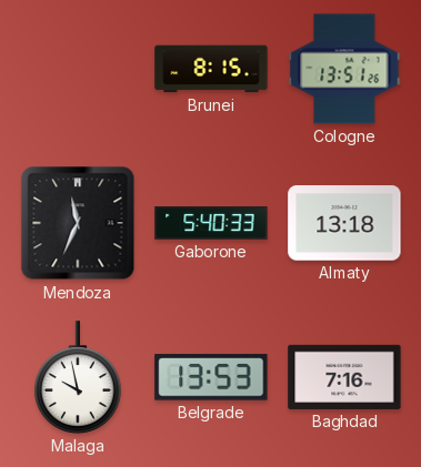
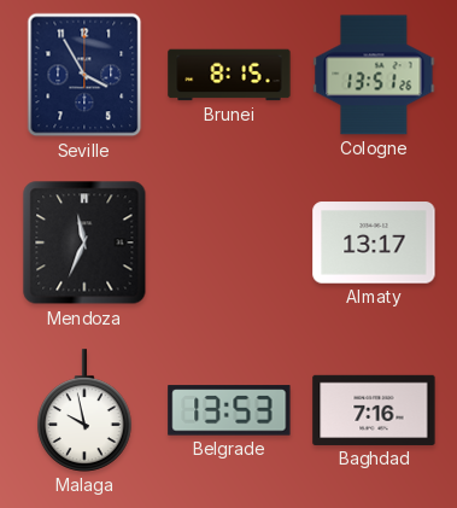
Seville: none -> 3:55
Gaborone: 5:40 -> none
Almaty: 13:18 -> 13:17
